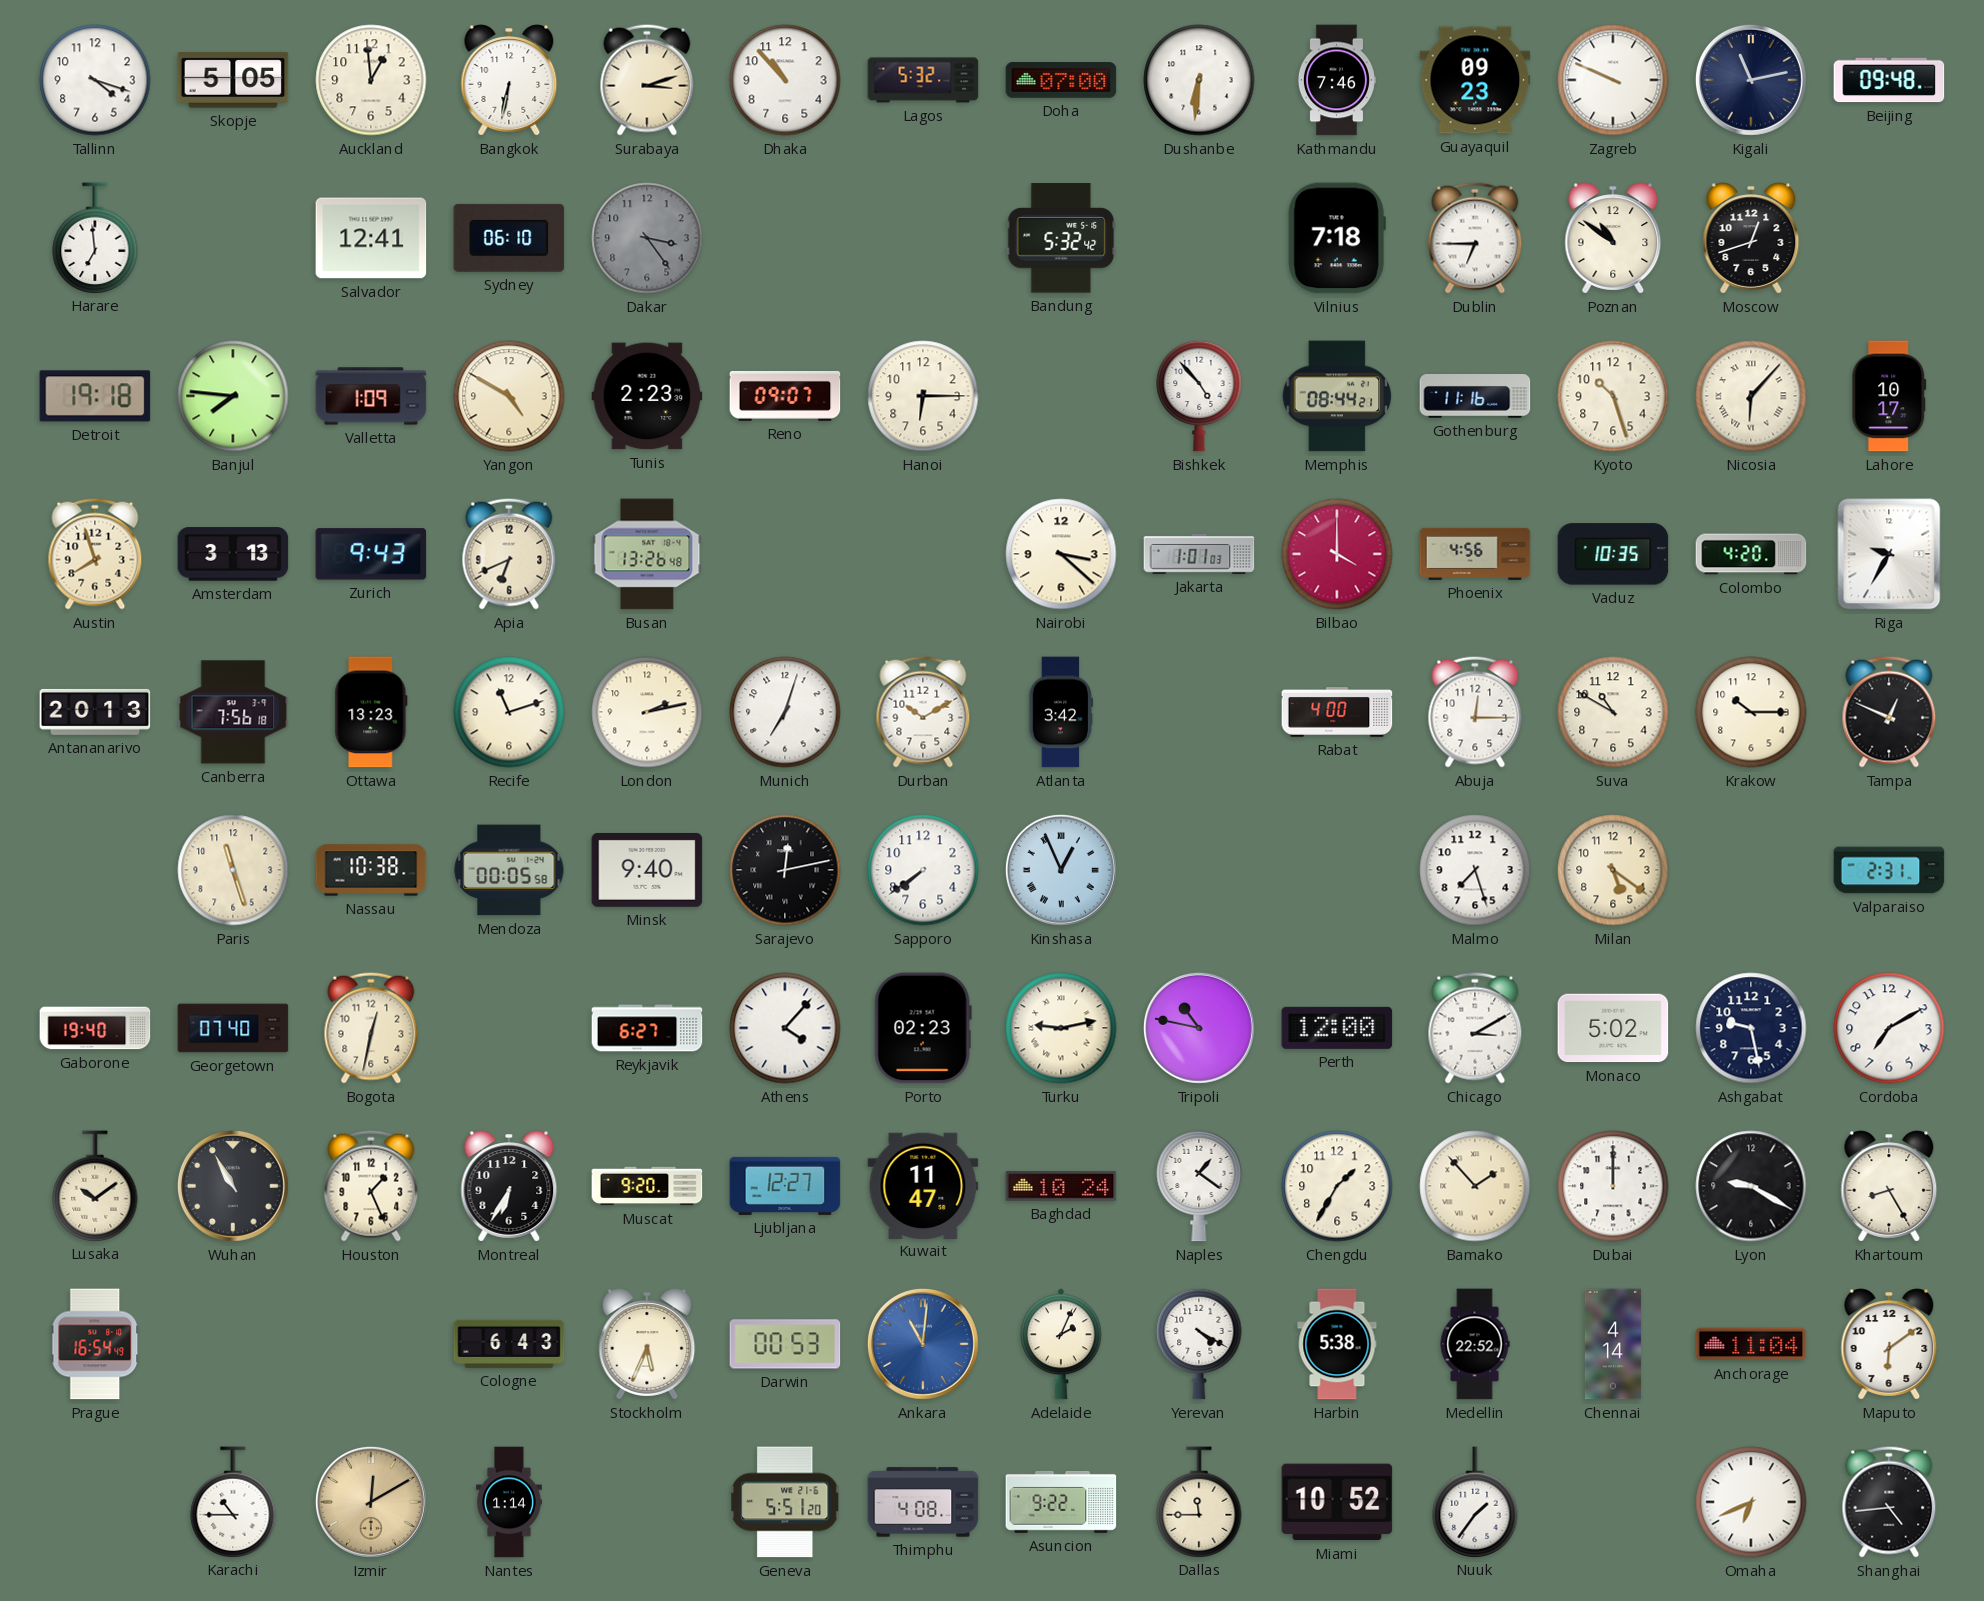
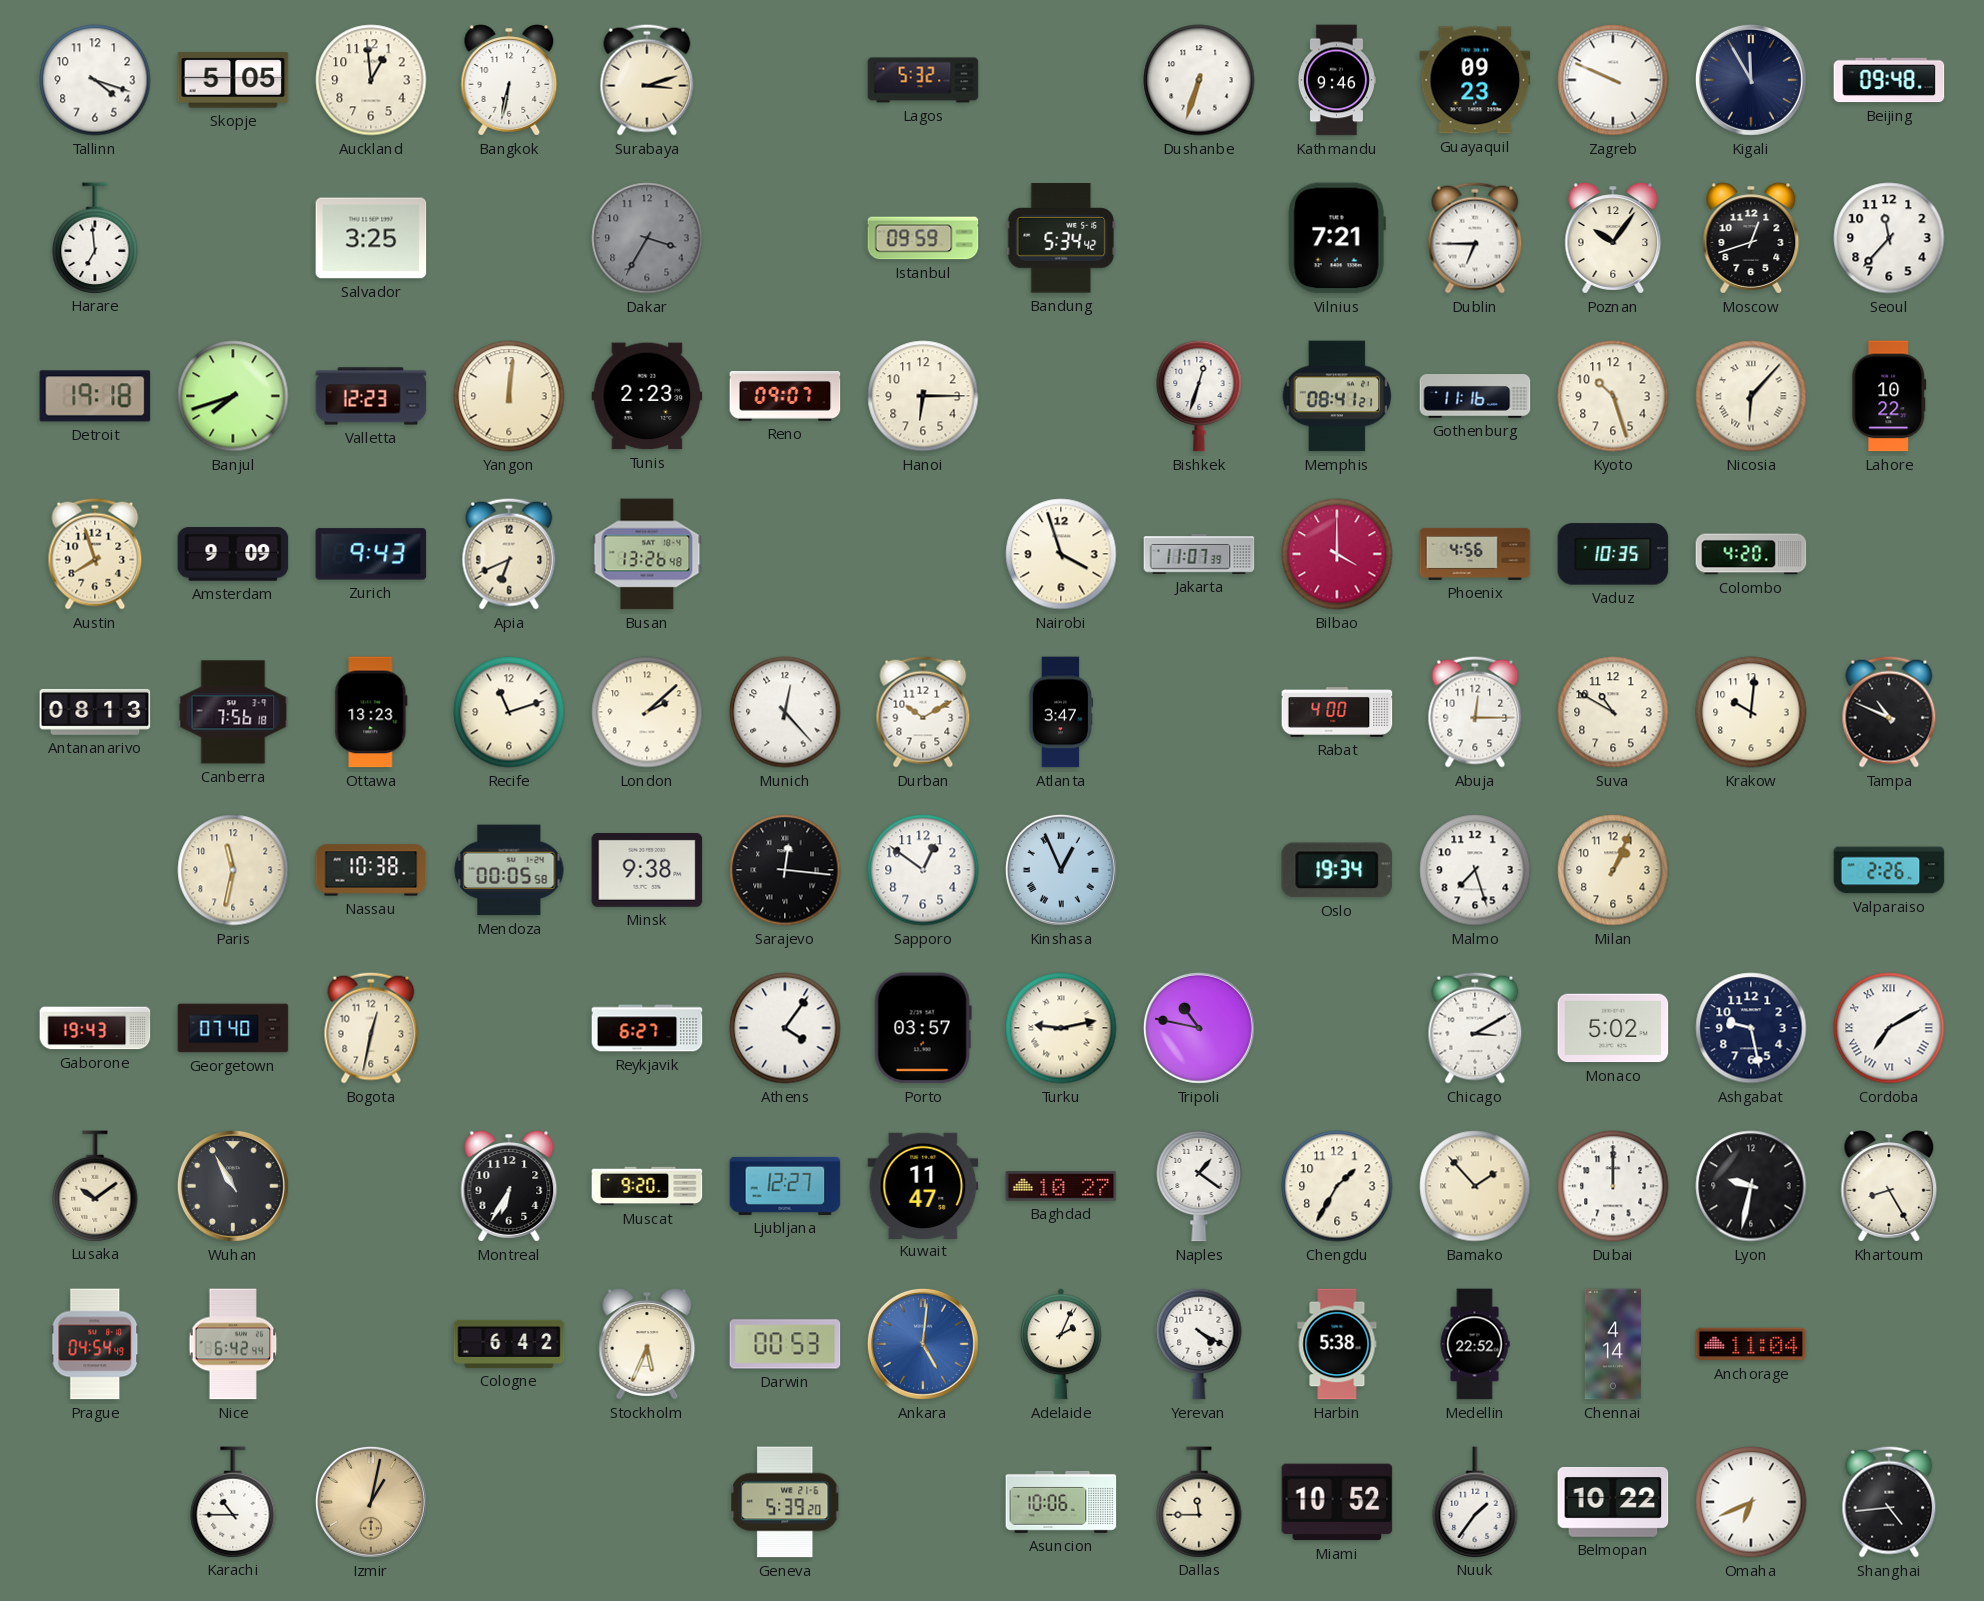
Dhaka: 10:53 -> none
Doha: 07:00 -> none
Dushanbe: 6:31 -> 6:33
Kathmandu: 7:46 -> 9:46
Kigali: 11:13 -> 11:55
Salvador: 12:41 -> 3:25
Sydney: 06:10 -> none
Dakar: 3:24 -> 3:35
Istanbul: none -> 09:59
Bandung: 5:32 -> 5:34
Vilnius: 7:18 -> 7:21
Poznan: 10:51 -> 10:06
Seoul: none -> 11:37
Banjul: 7:46 -> 7:42
Valletta: 1:09 -> 12:23
Yangon: 4:50 -> 12:01
Bishkek: 4:53 -> 12:33
Memphis: 08:44 -> 08:41
Lahore: 10:17 -> 10:22
Amsterdam: 3:13 -> 9:09
Nairobi: 3:22 -> 3:57
Jakarta: 1:01 -> 11:07
Riga: 9:35 -> none
Antananarivo: 20:13 -> 08:13
London: 2:13 -> 2:08
Munich: 7:03 -> 12:23
Atlanta: 3:42 -> 3:47
Krakow: 10:15 -> 10:01
Tampa: 12:49 -> 10:49
Paris: 11:27 -> 11:32
Minsk: 9:40 -> 9:38
Sarajevo: 12:13 -> 12:16
Sapporo: 7:39 -> 12:51
Oslo: none -> 19:34
Milan: 5:21 -> 1:04
Valparaiso: 2:31 -> 2:26
Gaborone: 19:40 -> 19:43
Athens: 4:07 -> 4:06
Porto: 02:23 -> 03:57
Perth: 12:00 -> none
Cordoba numerals: Arabic -> Roman
Houston: 1:26 -> none
Baghdad: 10:24 -> 10:27
Lyon: 9:20 -> 9:32
Prague: 16:54 -> 04:54
Nice: none -> 6:42
Cologne: 6:43 -> 6:42
Ankara: 11:01 -> 5:01
Maputo: 6:09 -> none
Izmir: 12:10 -> 1:02
Nantes: 1:14 -> none
Geneva: 5:51 -> 5:39
Thimphu: 4:08 -> none
Asuncion: 9:22 -> 10:06
Belmopan: none -> 10:22
